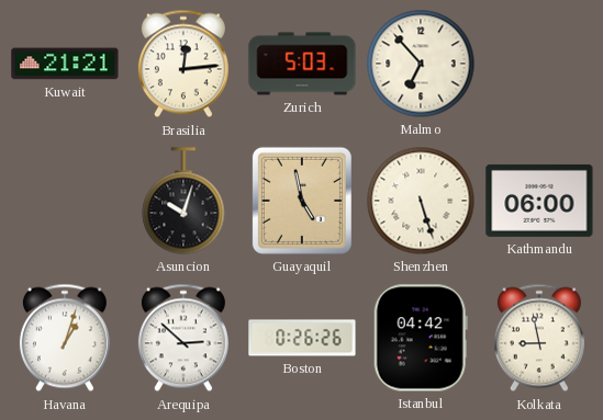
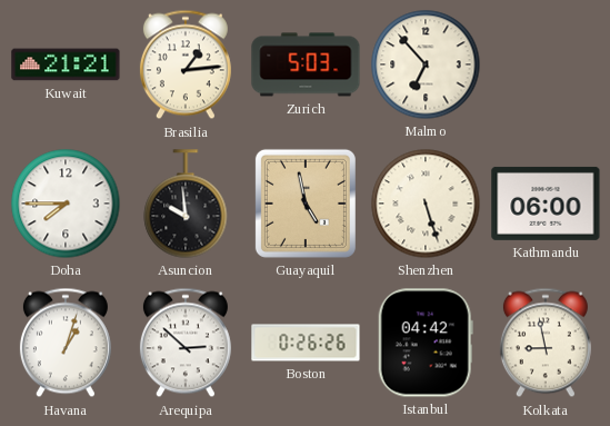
Brasilia: 12:14 -> 1:14
Doha: none -> 7:45
Asuncion: 10:03 -> 9:59
